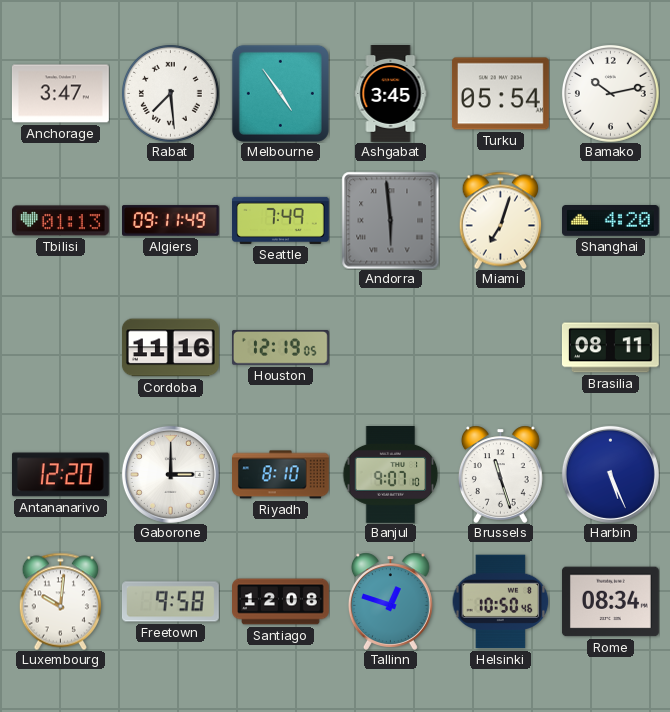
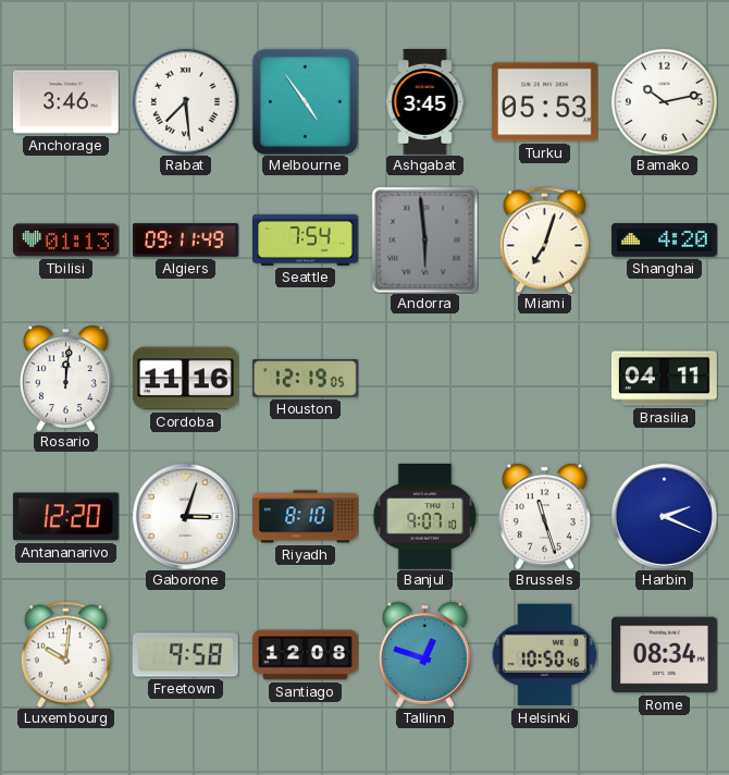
Anchorage: 3:47 -> 3:46
Turku: 05:54 -> 05:53
Seattle: 7:49 -> 7:54
Rosario: none -> 12:01
Brasilia: 08:11 -> 04:11
Gaborone: 3:00 -> 3:03
Harbin: 5:26 -> 2:19
